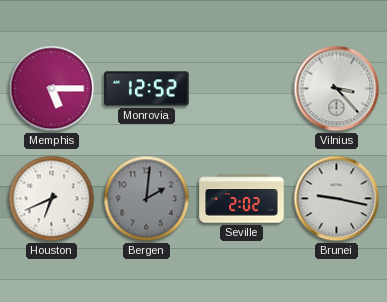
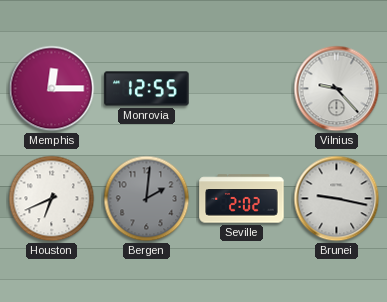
Memphis: 5:15 -> 12:15
Monrovia: 12:52 -> 12:55
Vilnius: 3:23 -> 9:23
